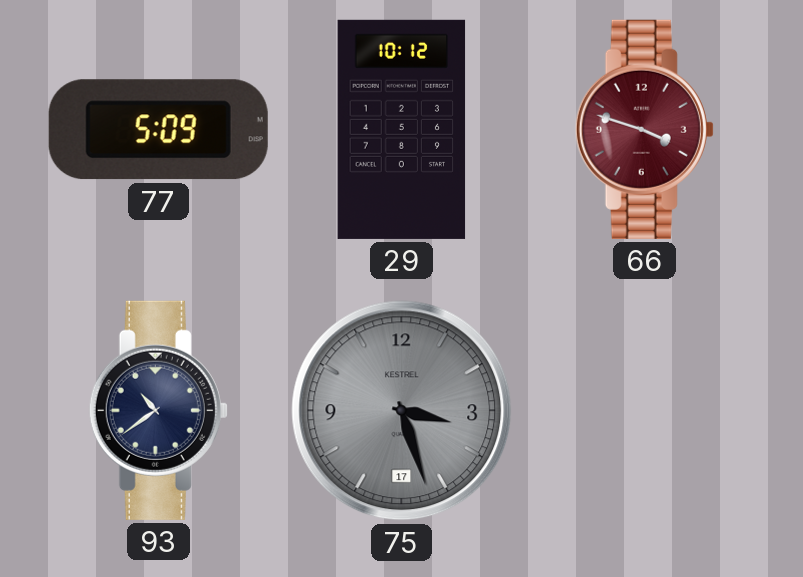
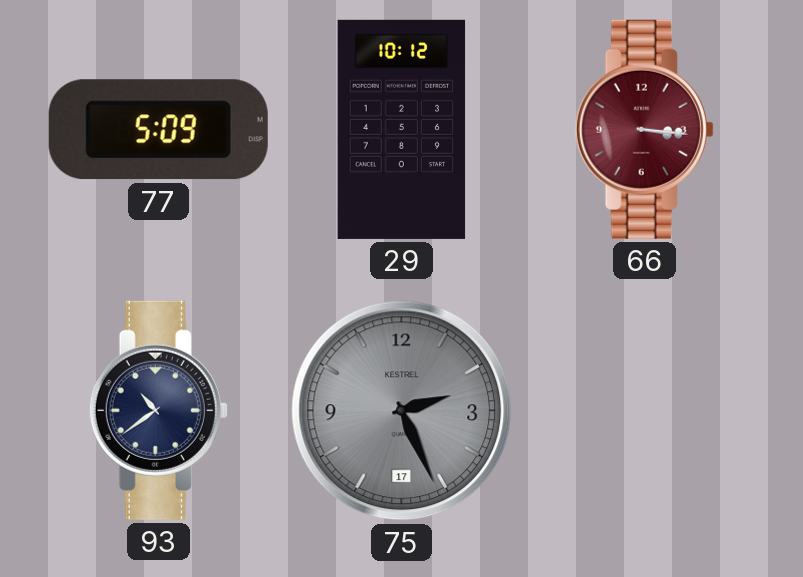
66: 3:48 -> 3:16
75: 3:27 -> 2:26
